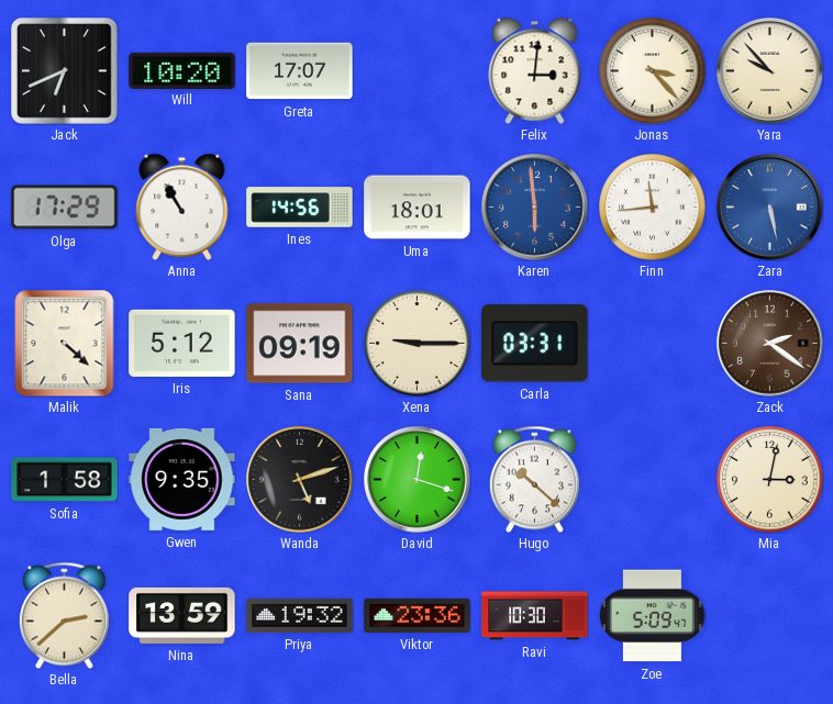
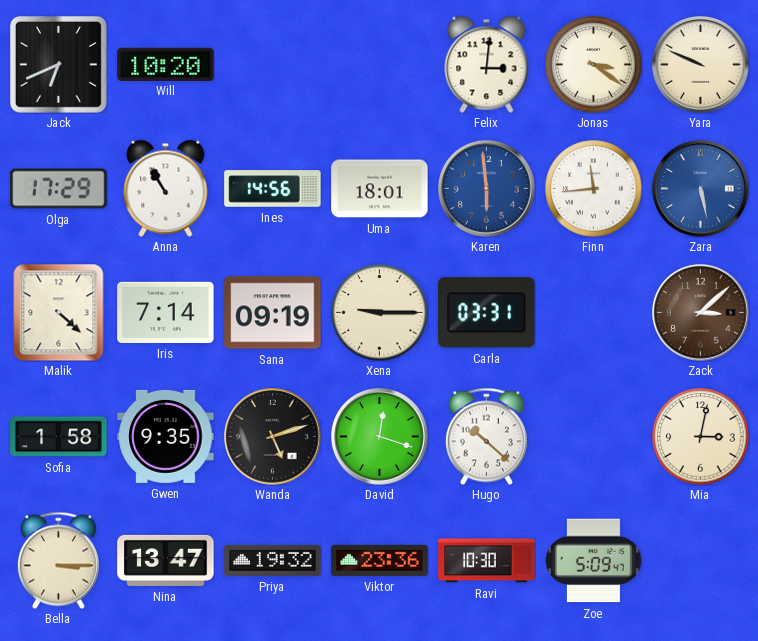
Greta: 17:07 -> none
Jonas: 3:23 -> 3:21
Yara: 9:53 -> 9:49
Iris: 5:12 -> 7:14
Zack: 2:21 -> 3:08
Bella: 2:38 -> 3:15
Nina: 13:59 -> 13:47
